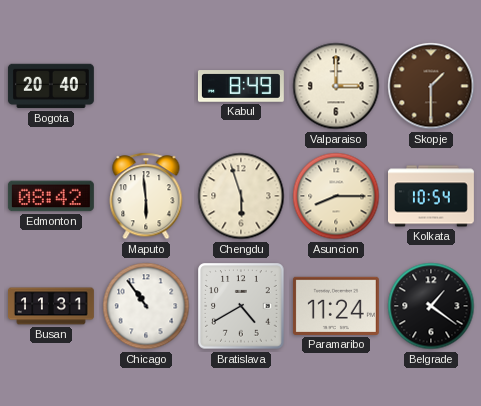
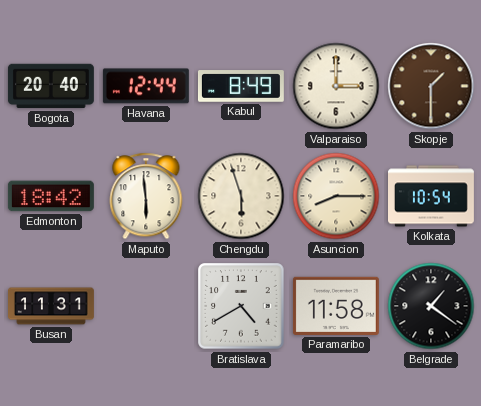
Havana: none -> 12:44
Edmonton: 08:42 -> 18:42
Chicago: 10:54 -> none
Paramaribo: 11:24 -> 11:58
